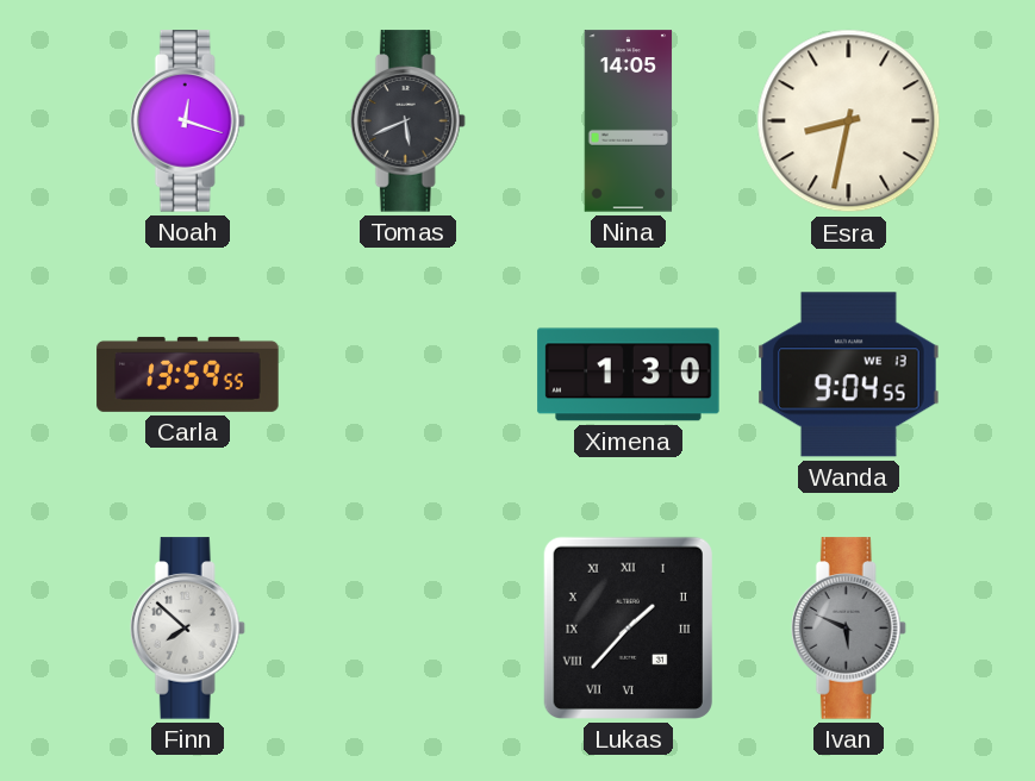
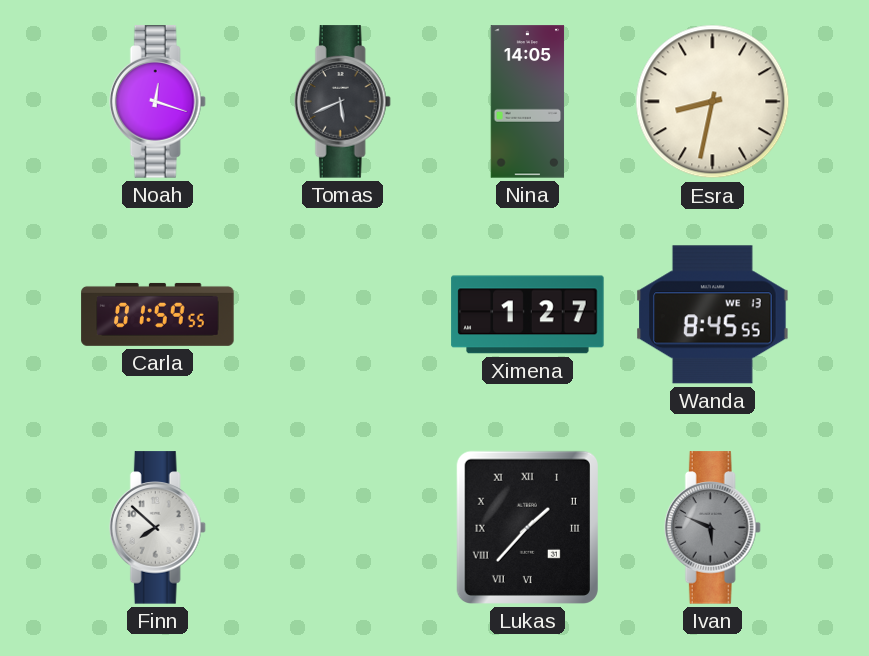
Carla: 13:59 -> 01:59
Ximena: 1:30 -> 1:27
Wanda: 9:04 -> 8:45
